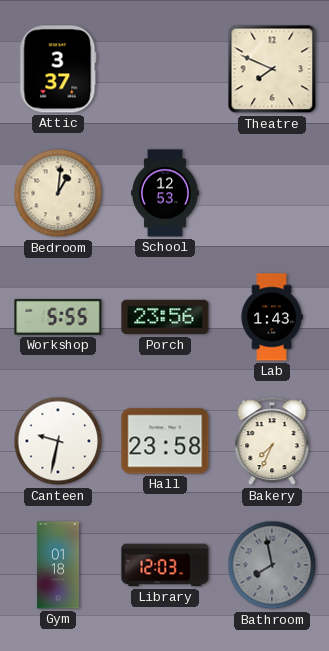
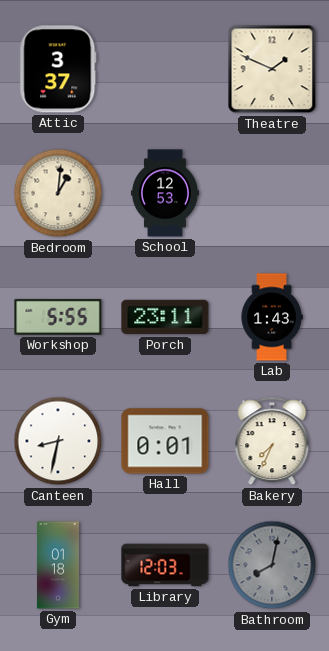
Theatre: 7:49 -> 1:49
Porch: 23:56 -> 23:11
Canteen: 9:32 -> 8:32
Hall: 23:58 -> 0:01
Bathroom: 7:58 -> 8:02
